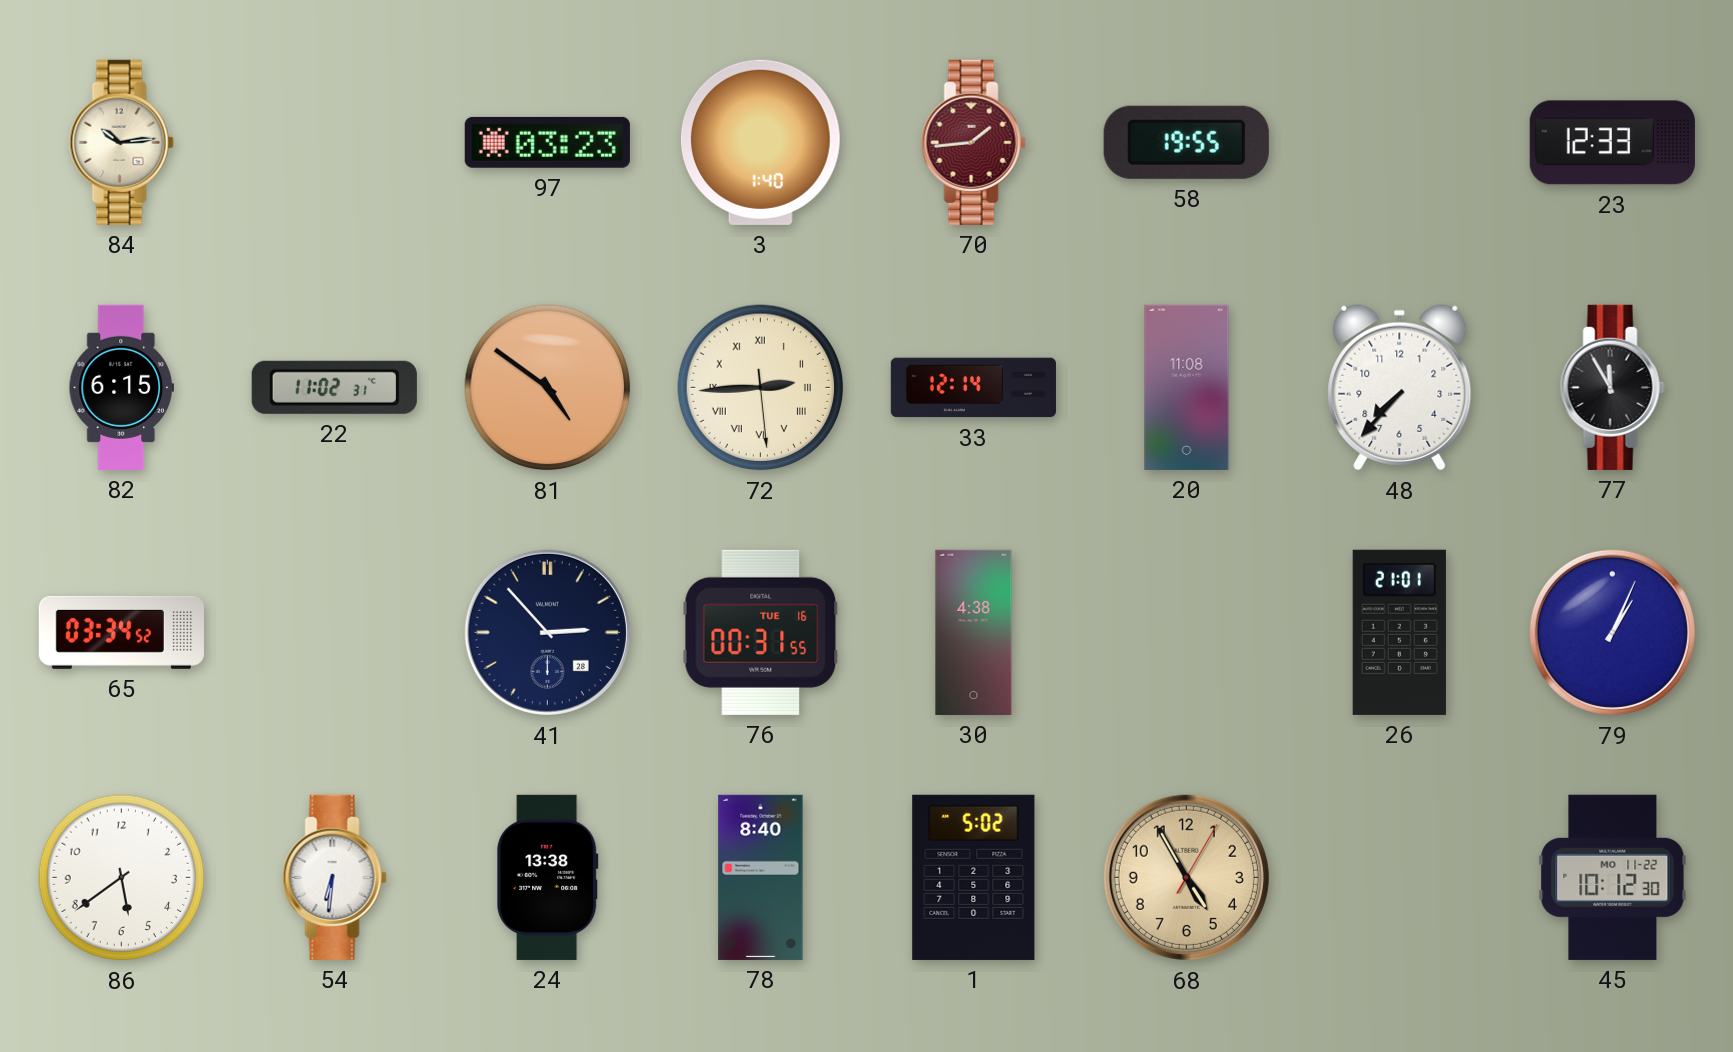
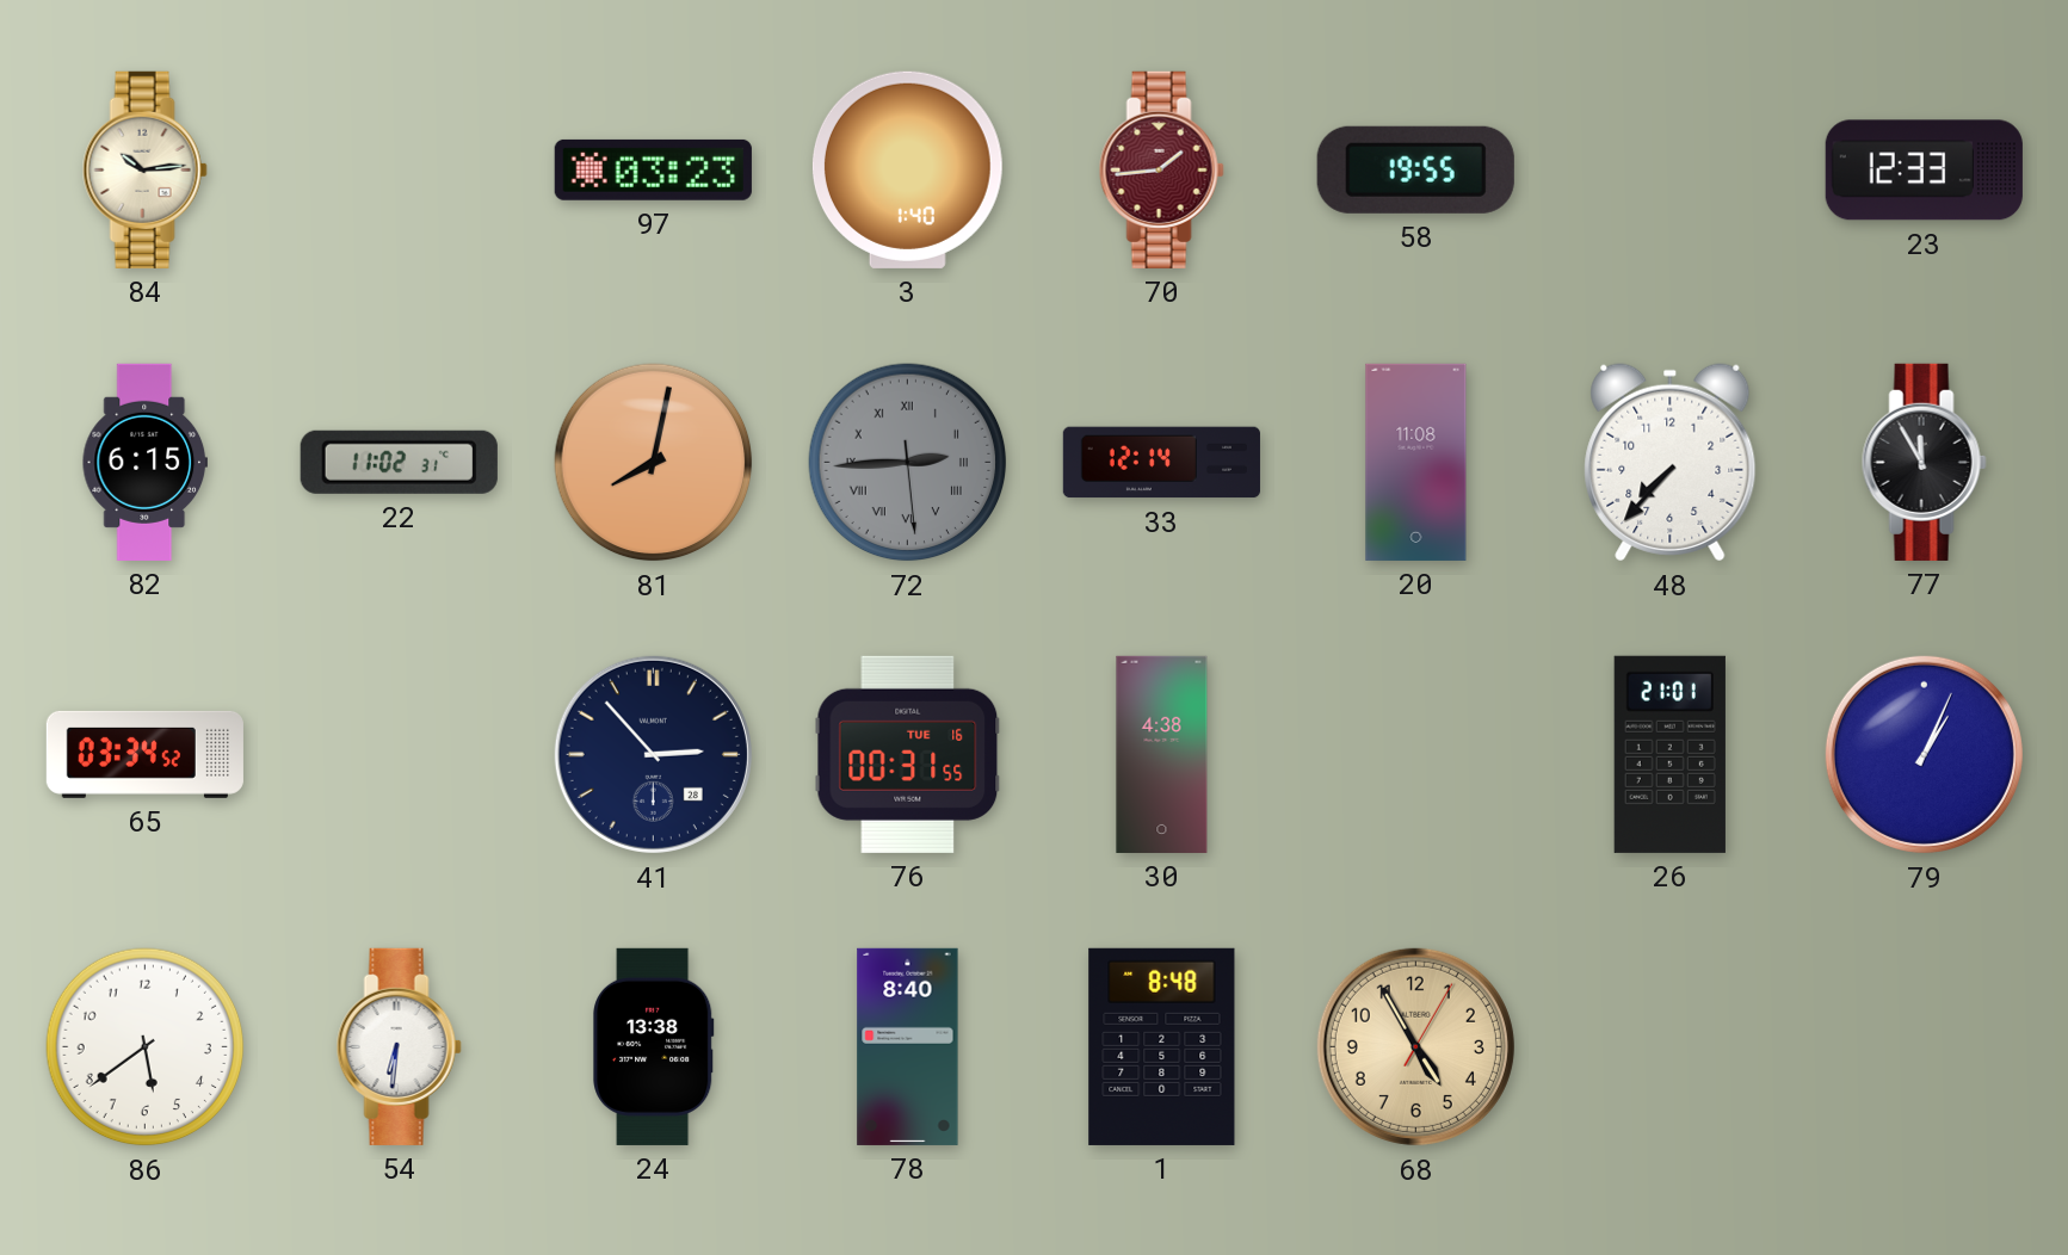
81: 4:51 -> 8:02
72 dial: cream -> grey
1: 5:02 -> 8:48
45: 10:12 -> none
